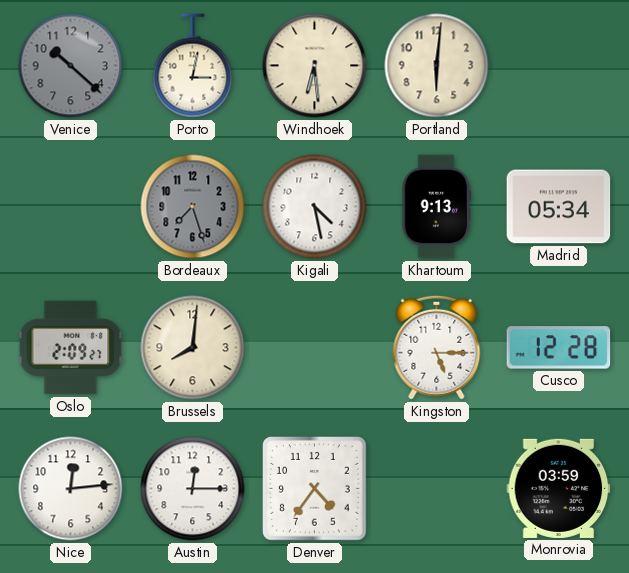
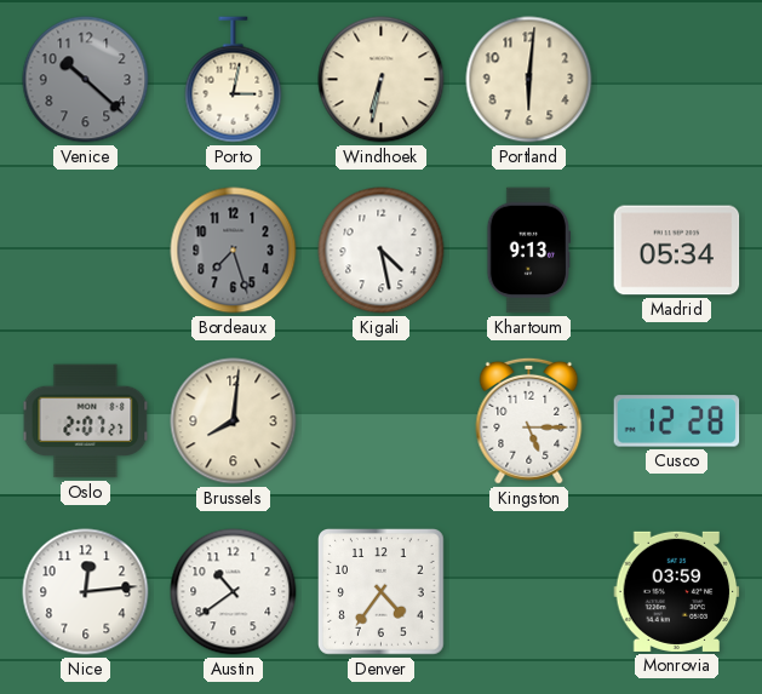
Windhoek: 6:29 -> 6:32
Oslo: 2:09 -> 2:07
Austin: 12:15 -> 10:39
